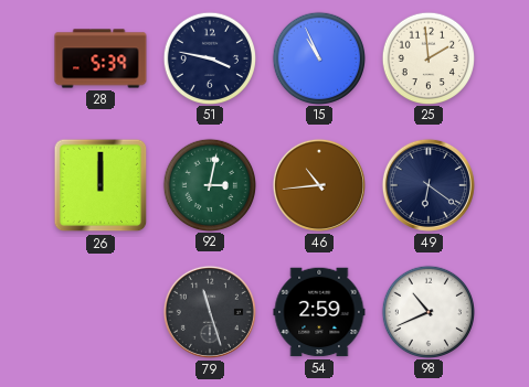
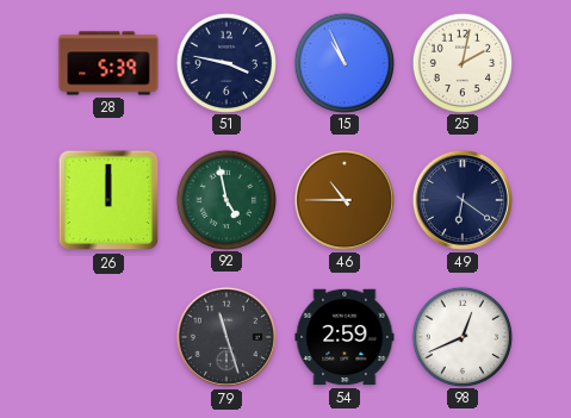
25: 1:59 -> 2:02
92: 3:02 -> 4:58
46: 10:44 -> 10:45
98: 10:41 -> 12:41
